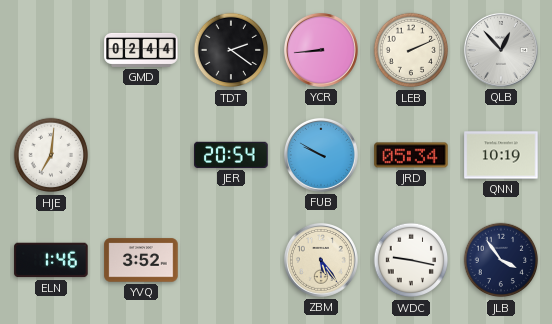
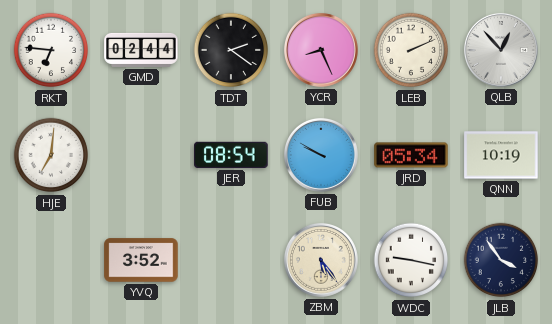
RKT: none -> 6:46
YCR: 8:44 -> 8:26
JER: 20:54 -> 08:54
ELN: 1:46 -> none
